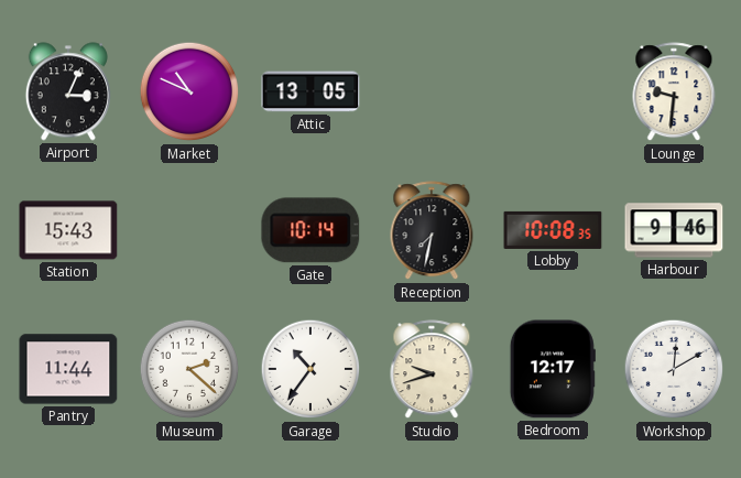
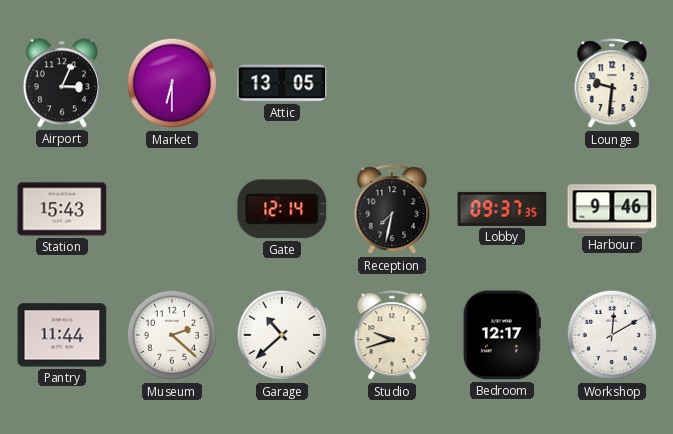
Market: 10:49 -> 6:30
Gate: 10:14 -> 12:14
Lobby: 10:08 -> 09:37
Garage: 10:36 -> 10:38
